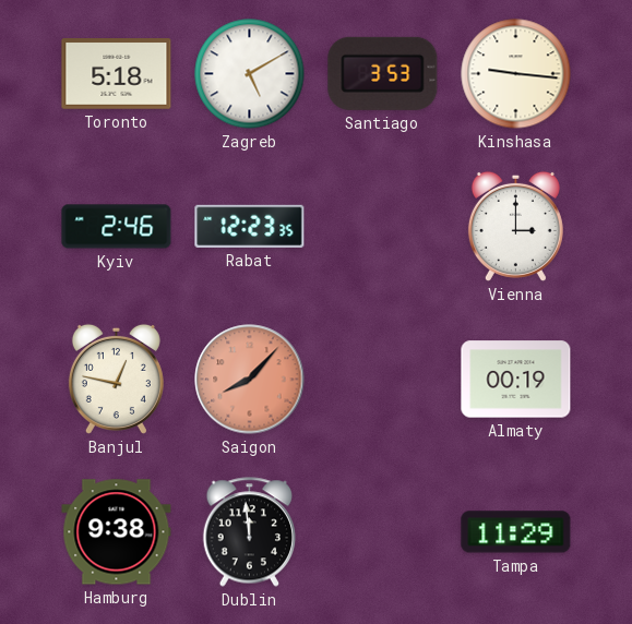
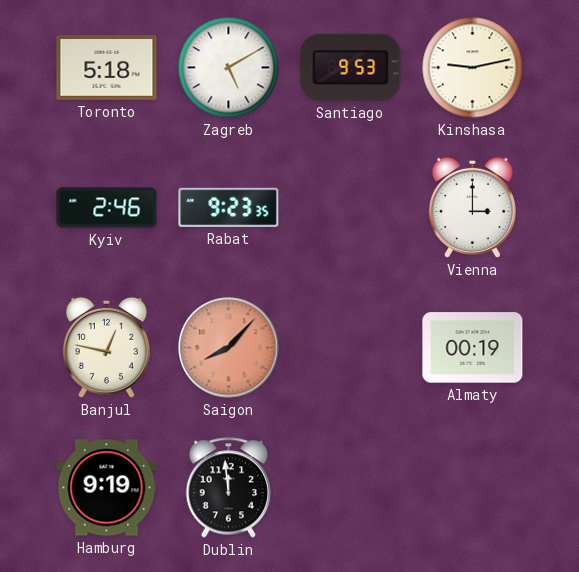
Santiago: 3:53 -> 9:53
Kinshasa: 9:16 -> 9:13
Rabat: 12:23 -> 9:23
Hamburg: 9:38 -> 9:19
Tampa: 11:29 -> none
